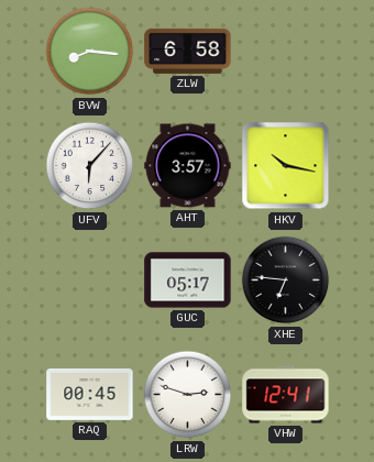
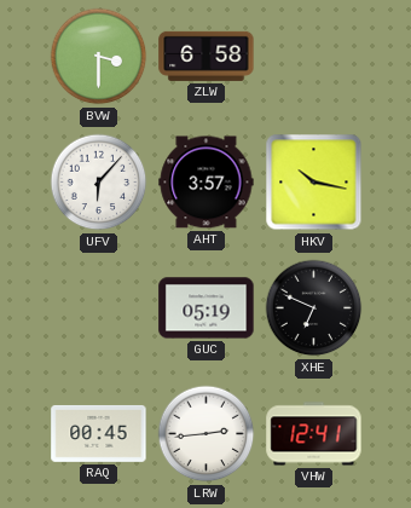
BVW: 8:16 -> 3:30
GUC: 05:17 -> 05:19
XHE: 6:46 -> 6:49
LRW: 2:48 -> 2:44
